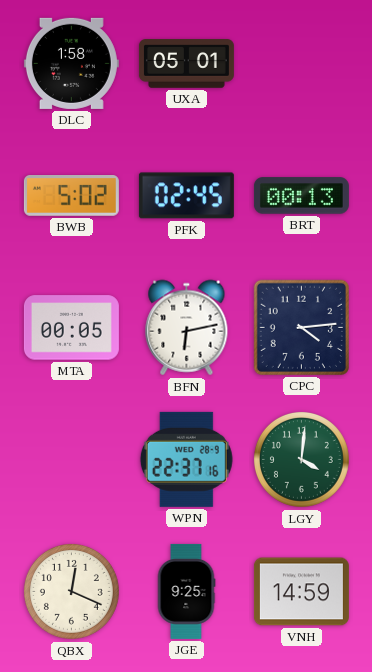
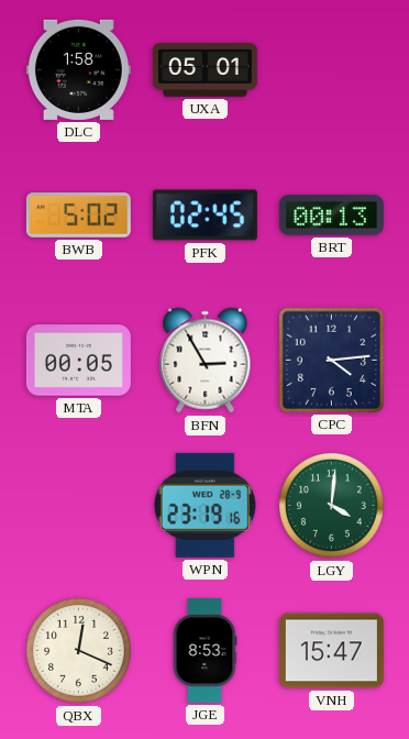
BFN: 6:13 -> 2:55
WPN: 22:37 -> 23:19
JGE: 9:25 -> 8:53
VNH: 14:59 -> 15:47
